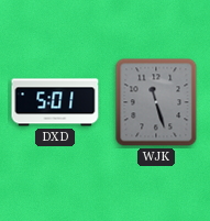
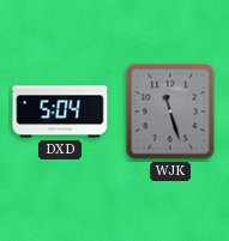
DXD: 5:01 -> 5:04
